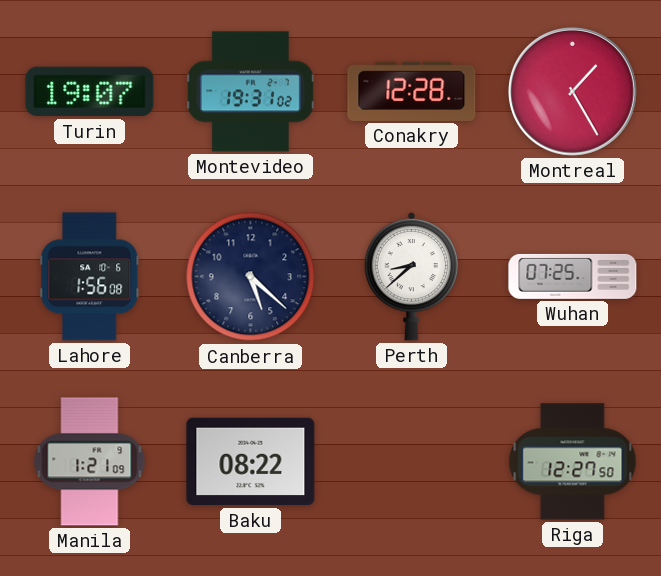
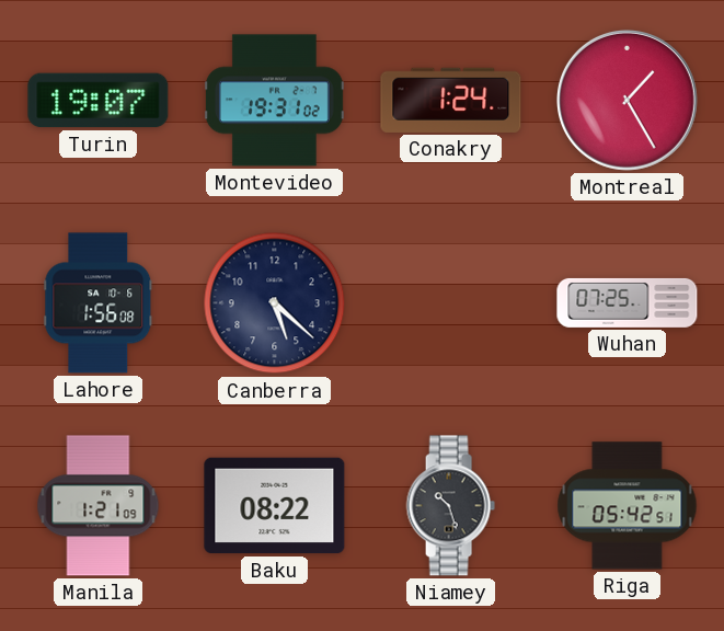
Conakry: 12:28 -> 1:24
Perth: 8:38 -> none
Niamey: none -> 10:27
Riga: 12:27 -> 05:42
